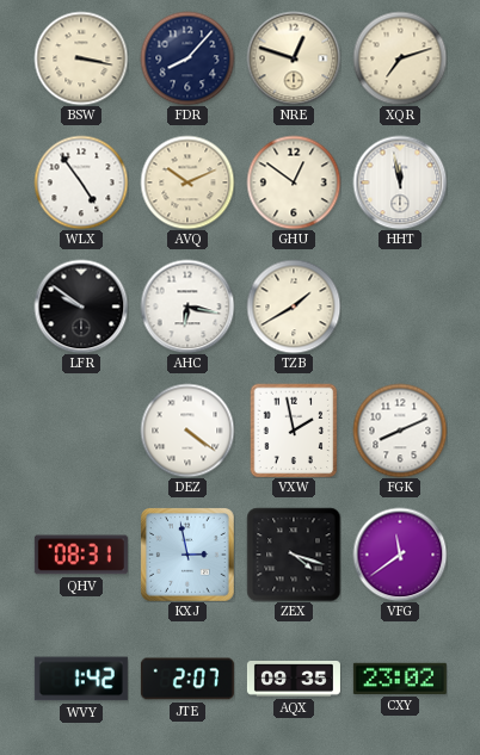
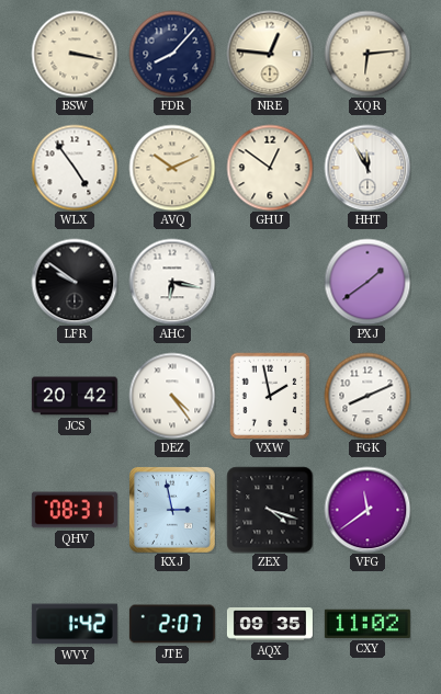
NRE: 12:48 -> 12:46
XQR: 7:12 -> 6:14
HHT: 11:58 -> 11:55
TZB: 1:40 -> none
PXJ: none -> 1:39
JCS: none -> 20:42
DEZ: 4:21 -> 4:24
CXY: 23:02 -> 11:02
